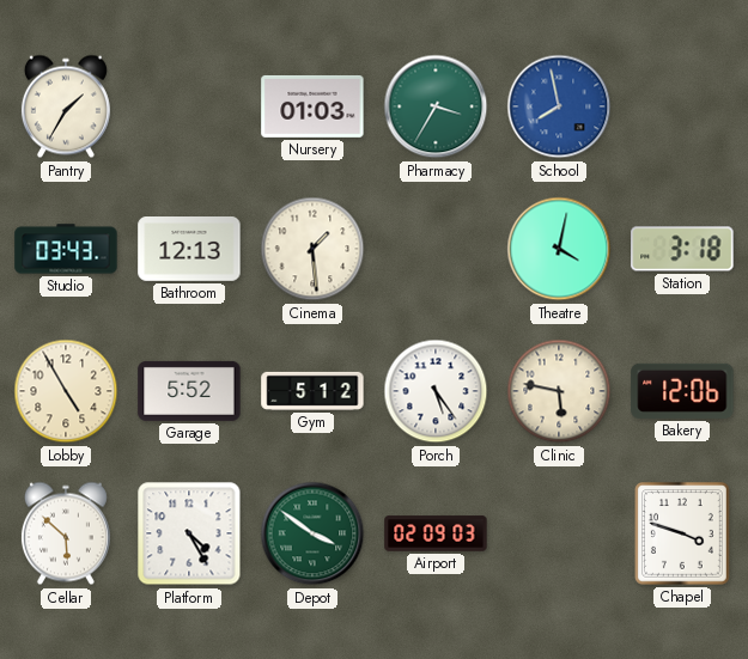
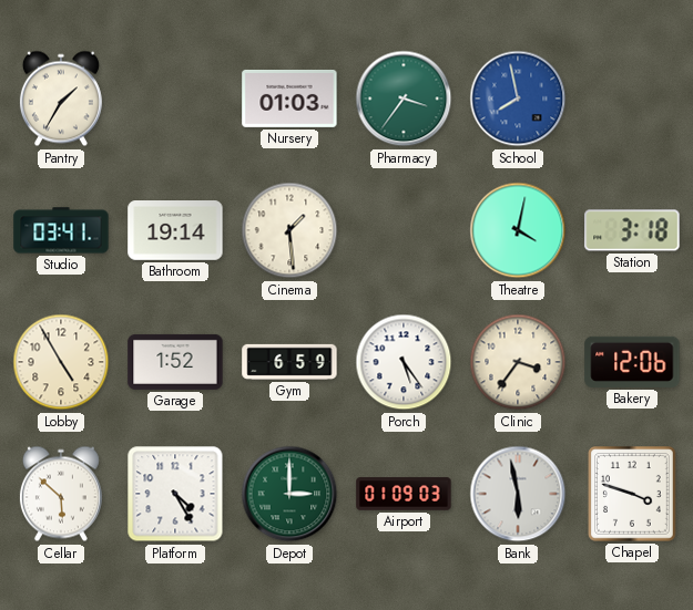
Pharmacy: 3:35 -> 3:36
Studio: 03:43 -> 03:41
Bathroom: 12:13 -> 19:14
Garage: 5:52 -> 1:52
Gym: 5:12 -> 6:59
Clinic: 5:47 -> 3:36
Depot: 3:51 -> 3:00
Airport: 02:09 -> 01:09
Bank: none -> 5:58
